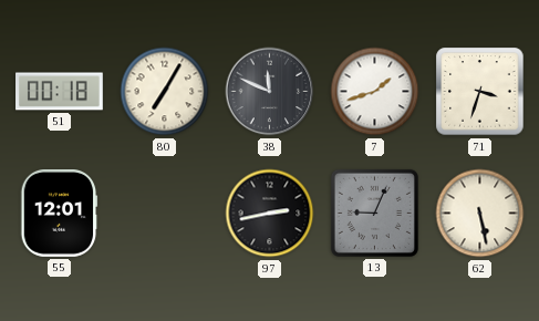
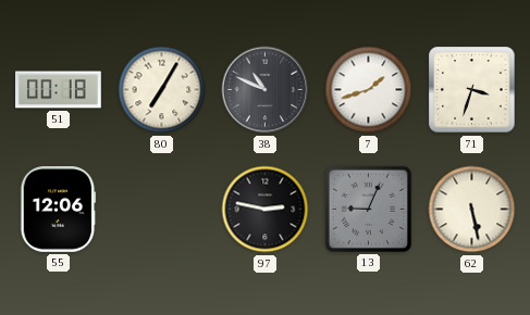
38: 11:49 -> 10:49
55: 12:01 -> 12:06
97: 2:43 -> 2:47
